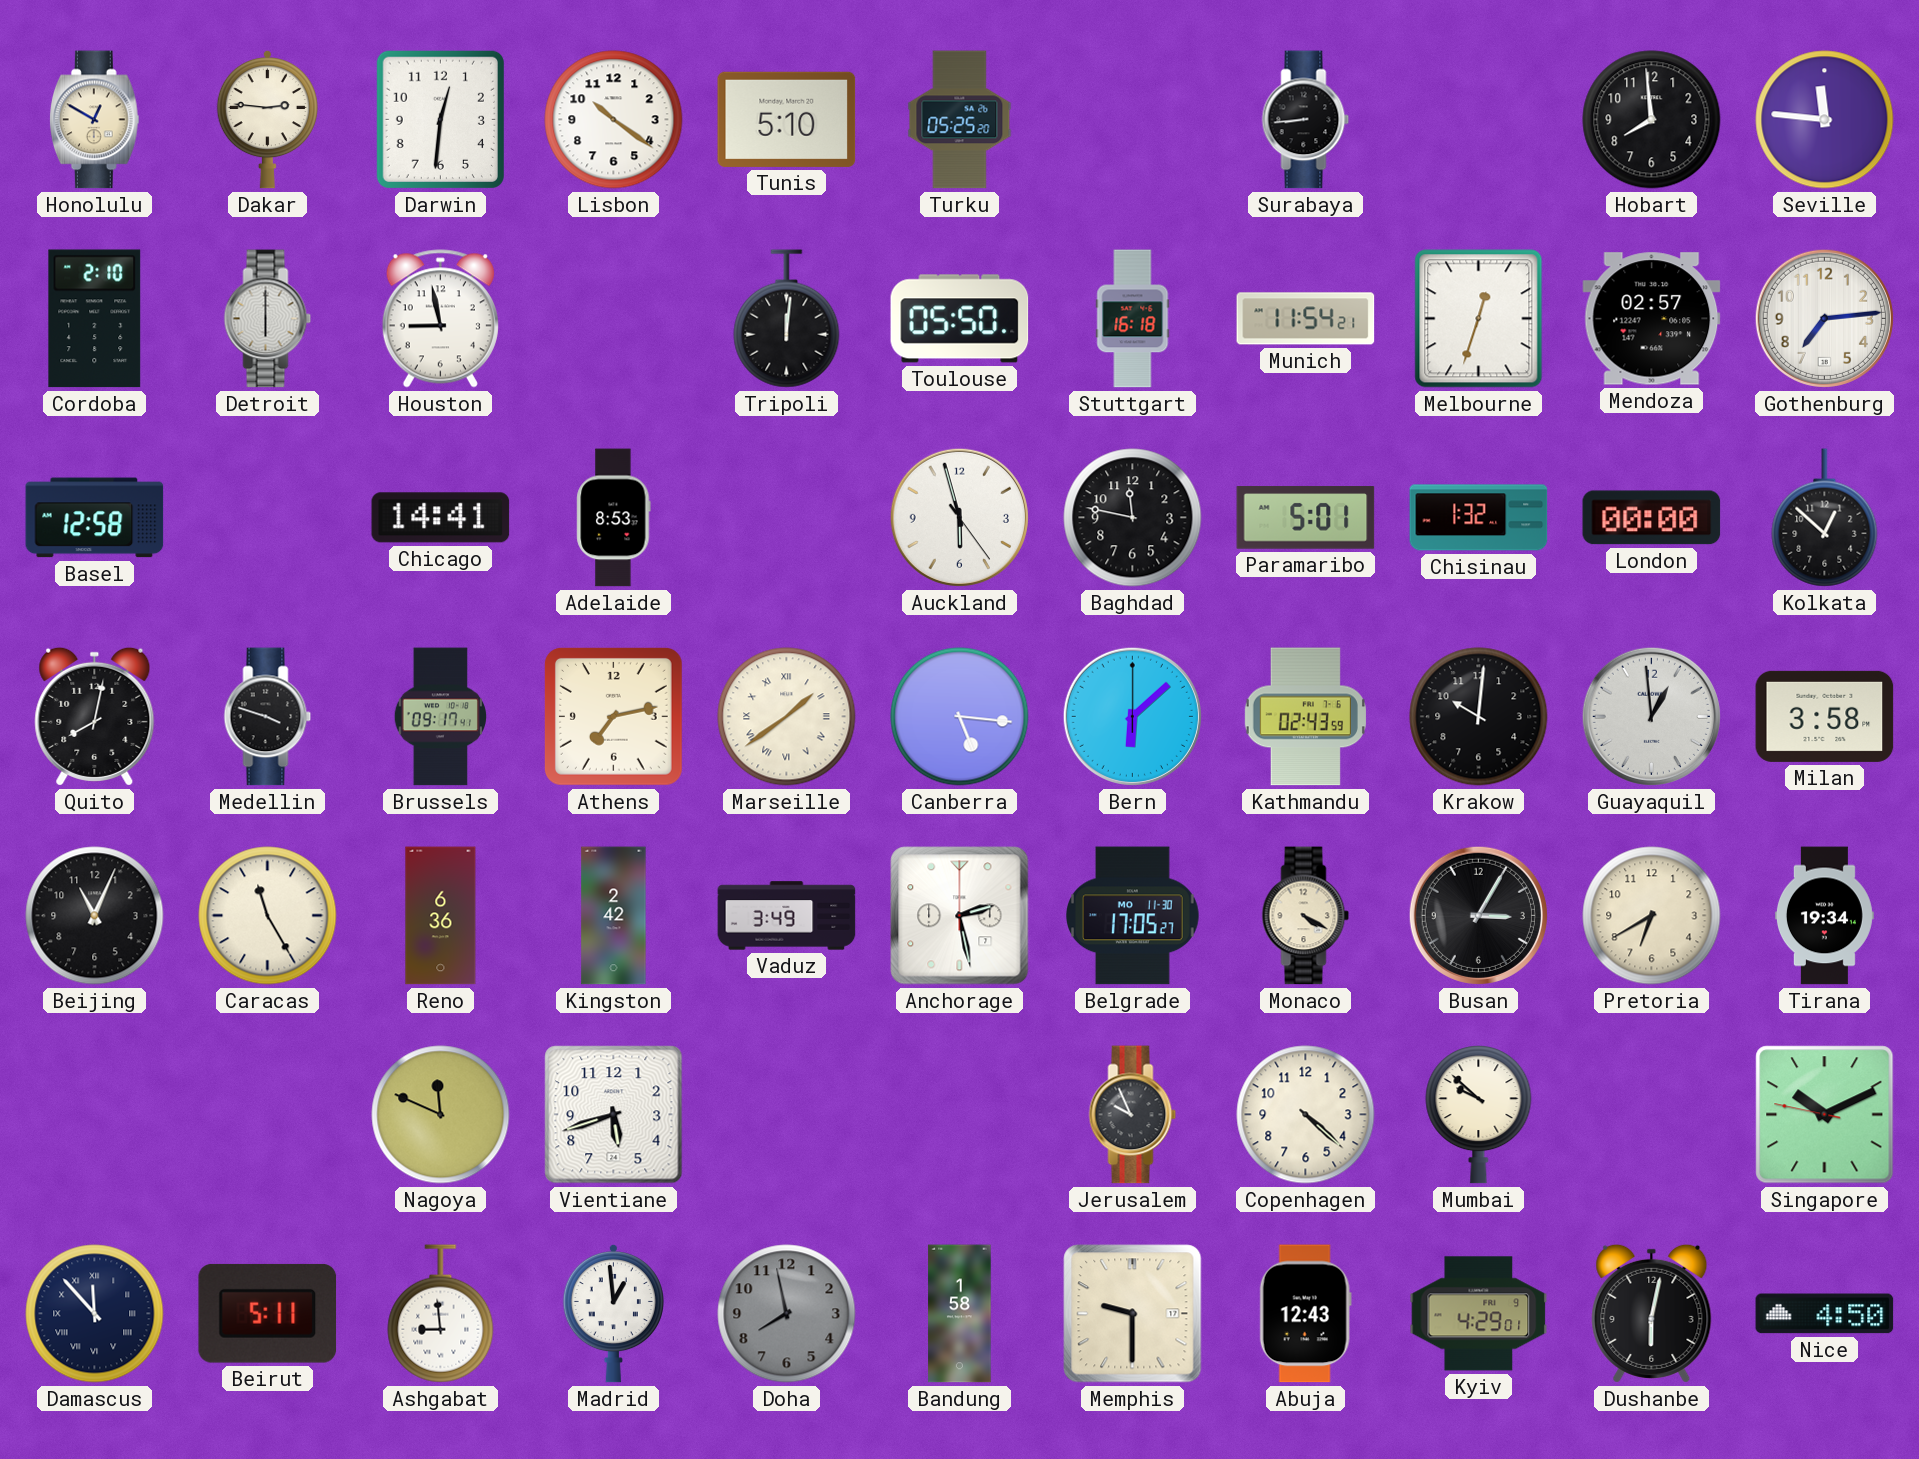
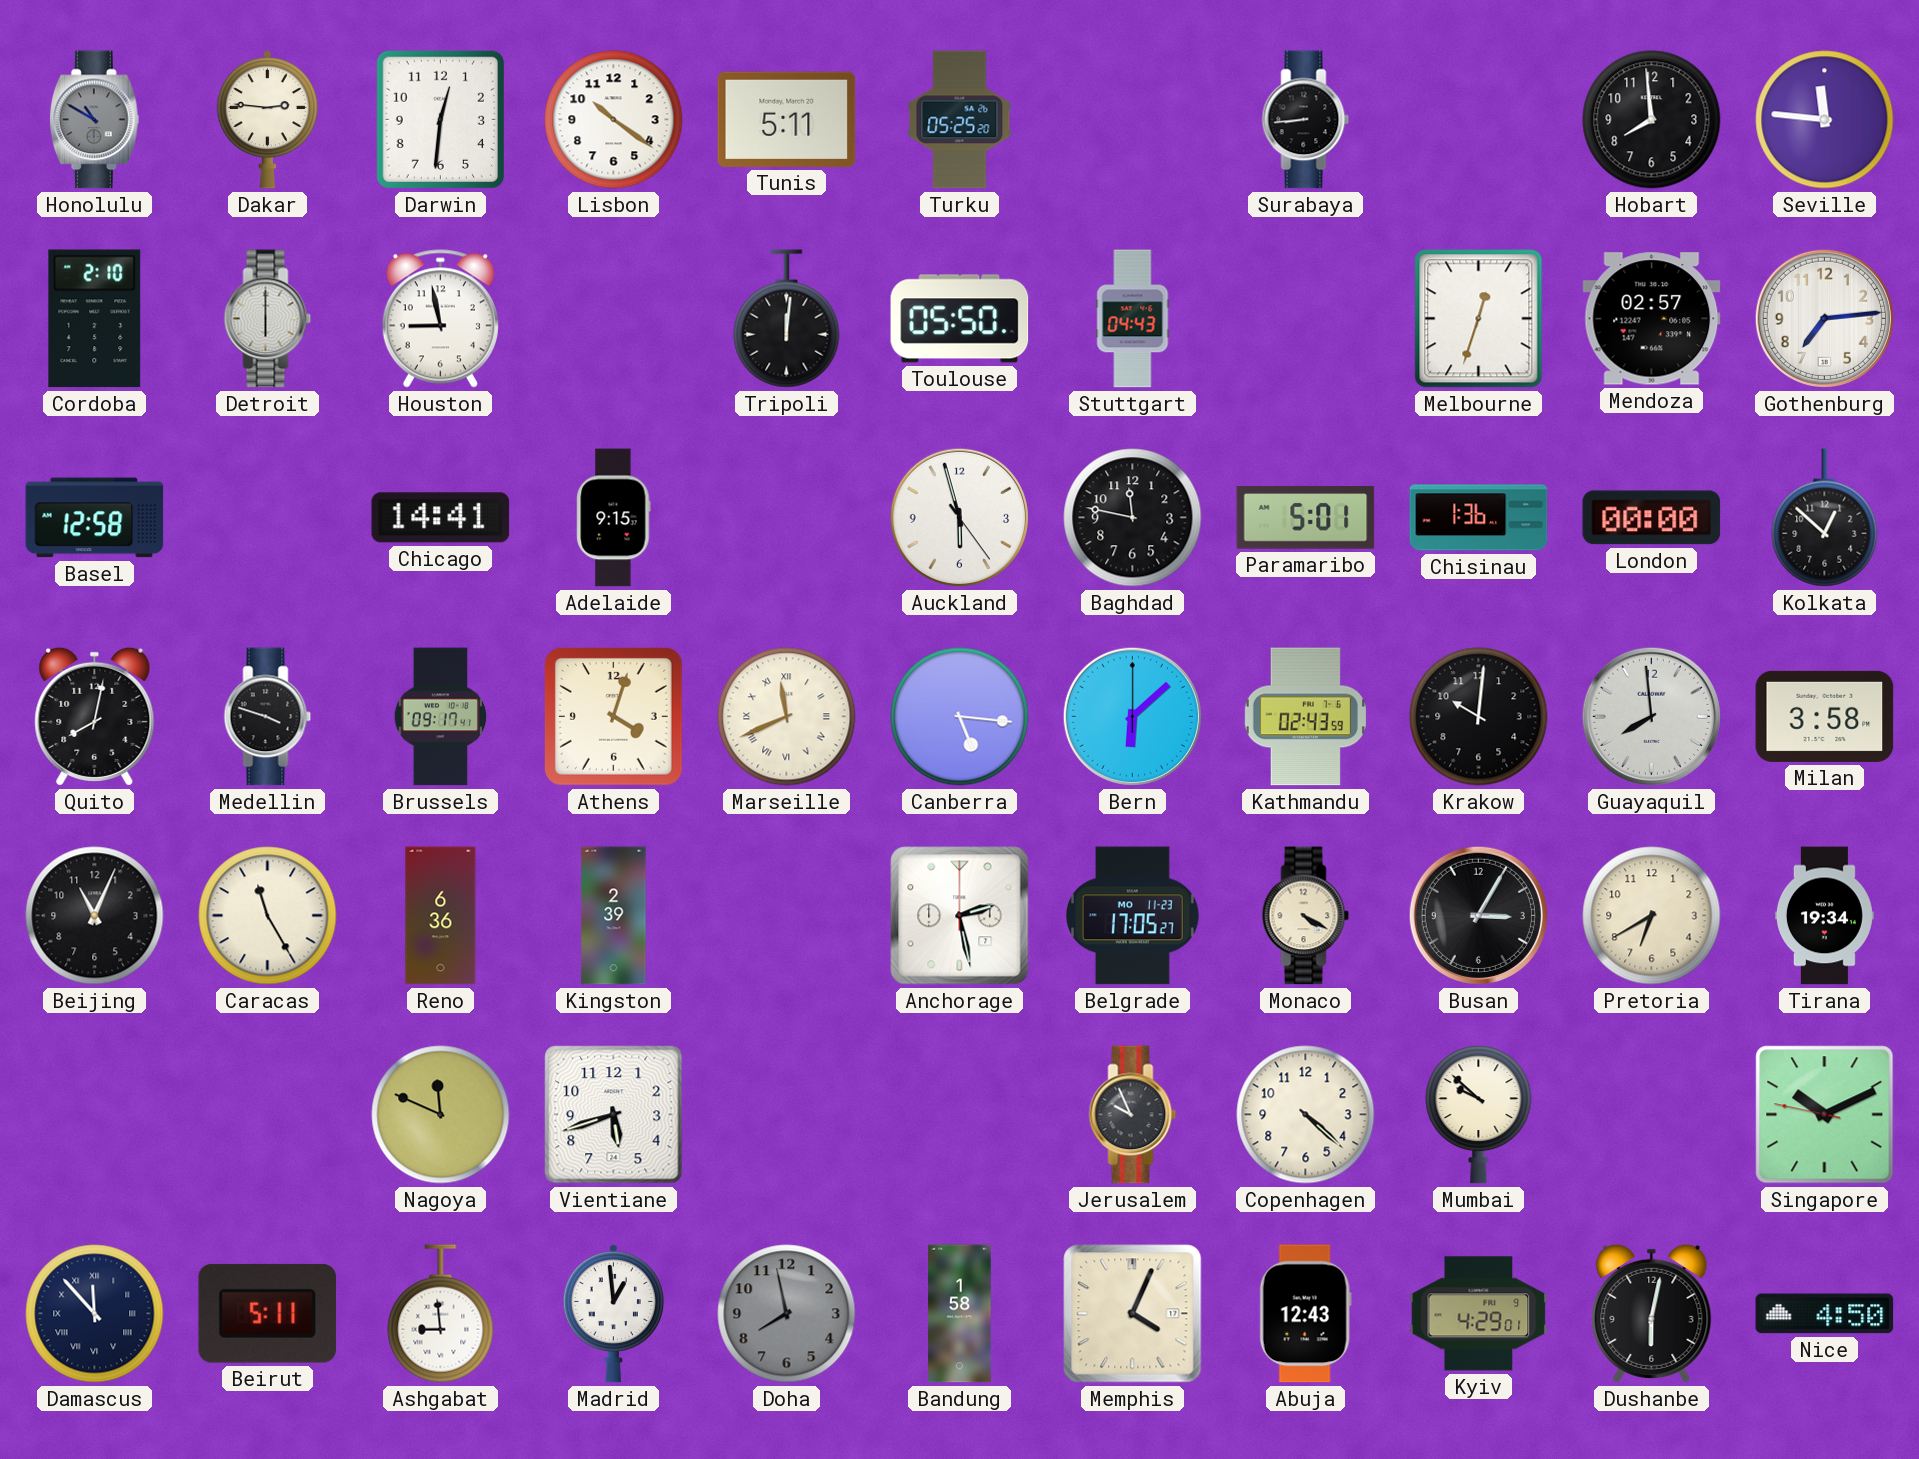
Honolulu: 12:50 -> 10:50
Honolulu dial: cream -> grey
Tunis: 5:10 -> 5:11
Stuttgart: 16:18 -> 04:43
Munich: 11:54 -> none
Adelaide: 8:53 -> 9:15
Chisinau: 1:32 -> 1:36
Athens: 7:13 -> 4:03
Marseille: 1:39 -> 11:41
Guayaquil: 12:59 -> 7:59
Kingston: 2:42 -> 2:39
Vaduz: 3:49 -> none
Belgrade date: MO 11-30 -> MO 11-23
Memphis: 9:30 -> 4:04
